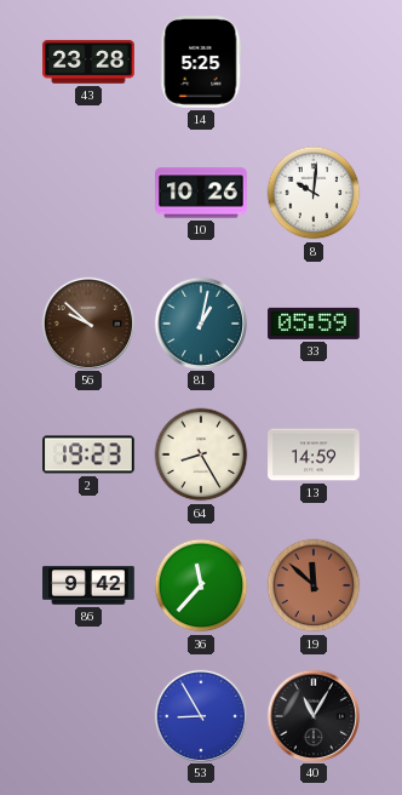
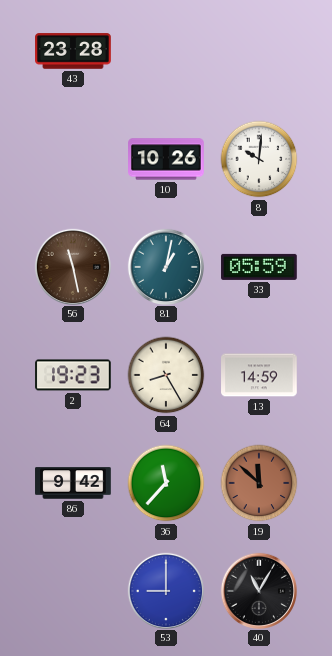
14: 5:25 -> none
56: 9:52 -> 11:28
53: 8:55 -> 9:00
